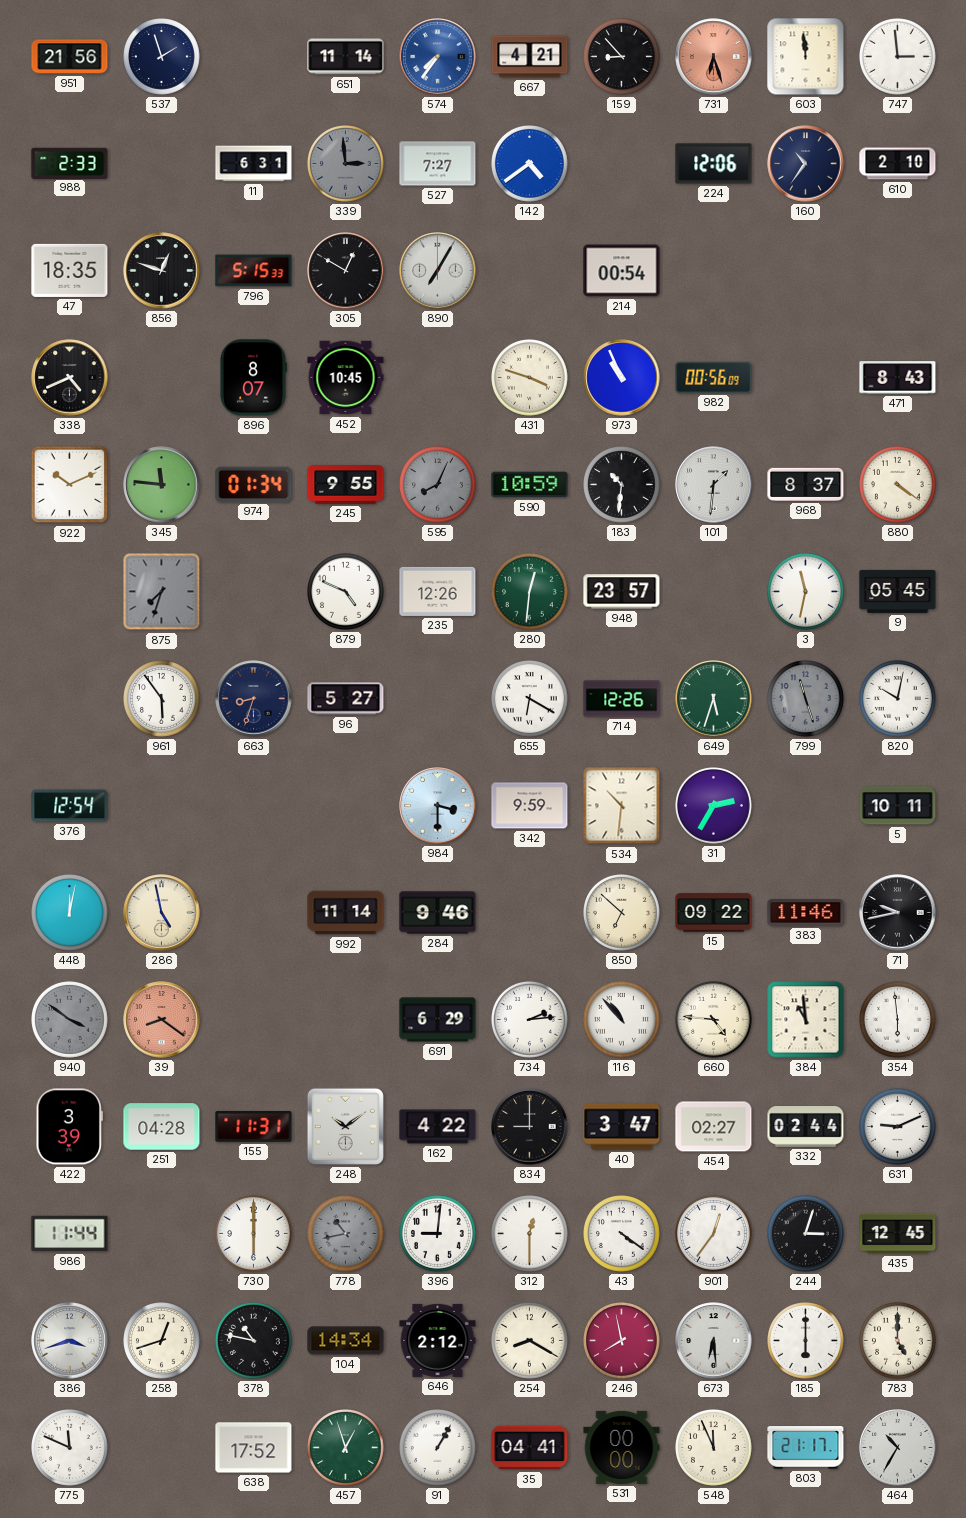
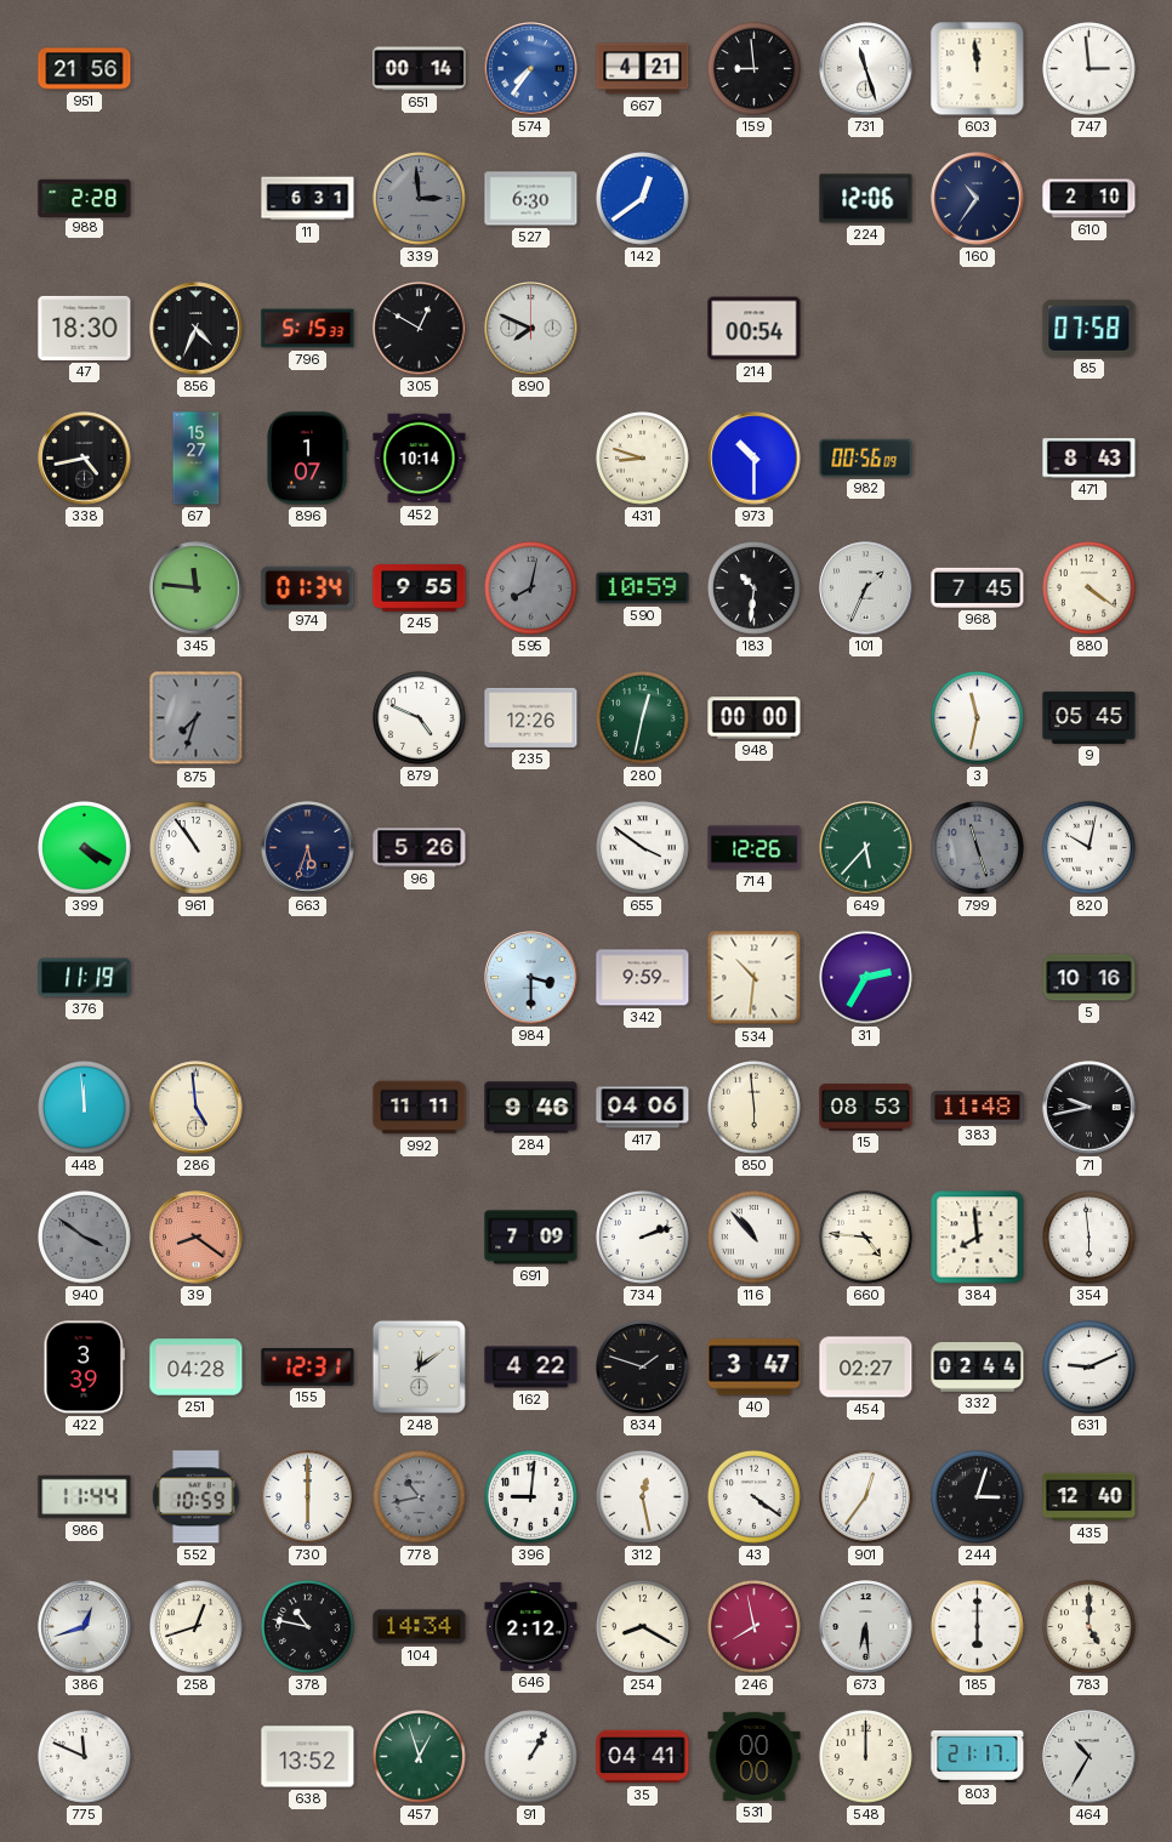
537: 1:57 -> none
651: 11:14 -> 00:14
159: 8:53 -> 8:59
731: 6:27 -> 11:27
731 dial: salmon -> white
988: 2:33 -> 2:28
527: 7:27 -> 6:30
142: 4:39 -> 12:39
47: 18:35 -> 18:30
856: 12:48 -> 4:34
890: 7:05 -> 7:49
85: none -> 07:58
338: 4:41 -> 4:43
67: none -> 15:27
896: 8:07 -> 1:07
452: 10:45 -> 10:14
431: 3:48 -> 8:48
973: 10:56 -> 10:30
922: 10:11 -> none
595: 8:04 -> 8:02
101: 1:31 -> 1:34
968: 8:37 -> 7:45
280: 12:31 -> 12:32
948: 23:57 -> 00:00
399: none -> 4:20
961: 5:54 -> 10:54
663: 8:33 -> 5:33
96: 5:27 -> 5:26
655: 6:20 -> 3:51
649: 5:33 -> 5:37
376: 12:54 -> 11:19
5: 10:11 -> 10:16
448: 12:02 -> 11:59
286: 4:58 -> 4:59
992: 11:14 -> 11:11
417: none -> 04:06
850: 6:52 -> 5:59
15: 09:22 -> 08:53
383: 11:46 -> 11:48
691: 6:29 -> 7:09
734: 2:14 -> 2:12
384: 10:59 -> 7:59
155: 11:31 -> 12:31
248: 10:09 -> 12:09
834: 9:00 -> 1:48
552: none -> 10:59
312: 12:30 -> 12:28
435: 12:45 -> 12:40
386: 3:42 -> 12:42
638: 17:52 -> 13:52
548: 11:56 -> 12:00
